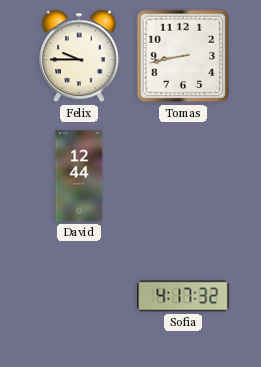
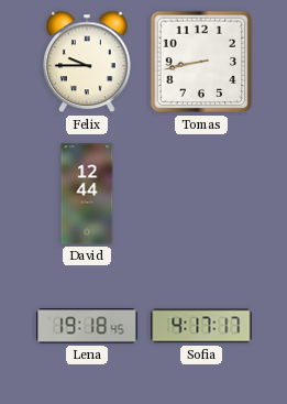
Lena: none -> 19:18
Sofia: 4:17:32 -> 4:17:17
